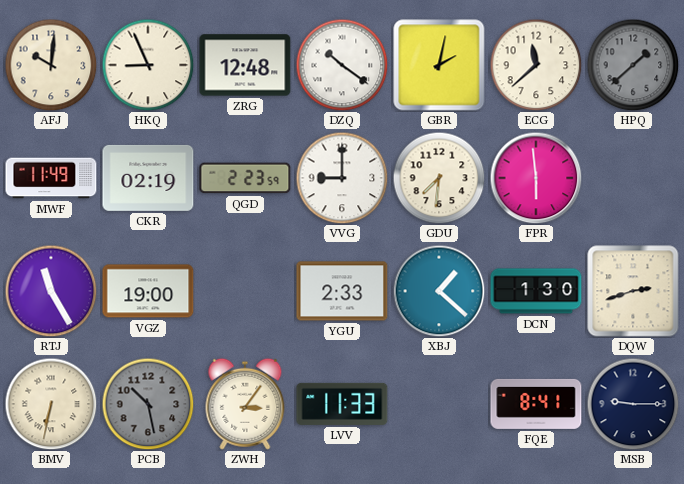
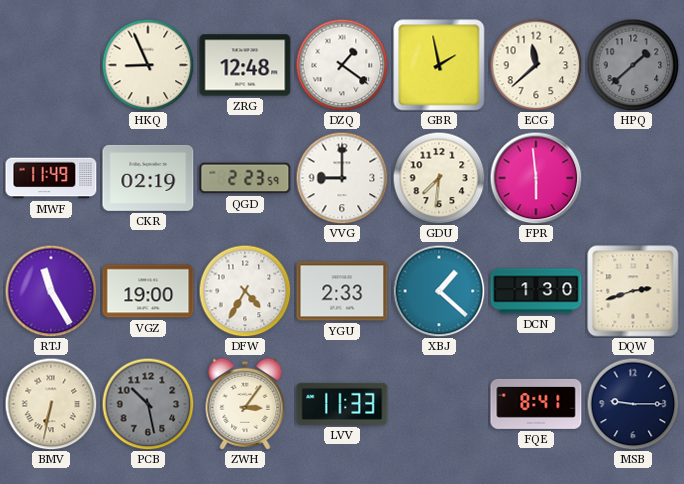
AFJ: 10:01 -> none
DZQ: 10:21 -> 1:21
GBR: 2:02 -> 1:58
DFW: none -> 4:35
